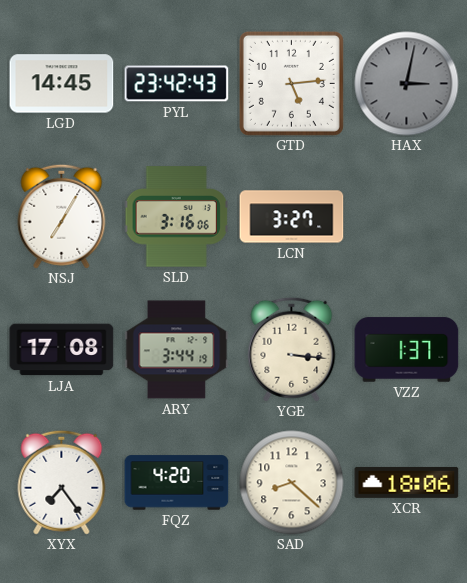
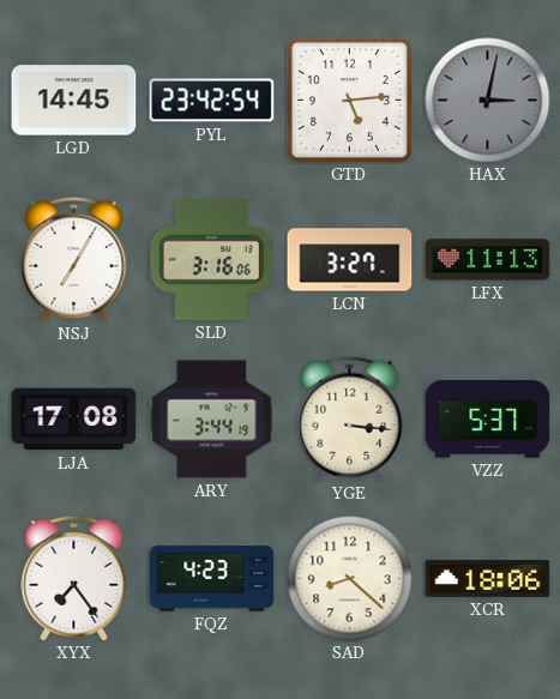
PYL: 23:42:43 -> 23:42:54
LFX: none -> 11:13
VZZ: 1:37 -> 5:37
FQZ: 4:20 -> 4:23
